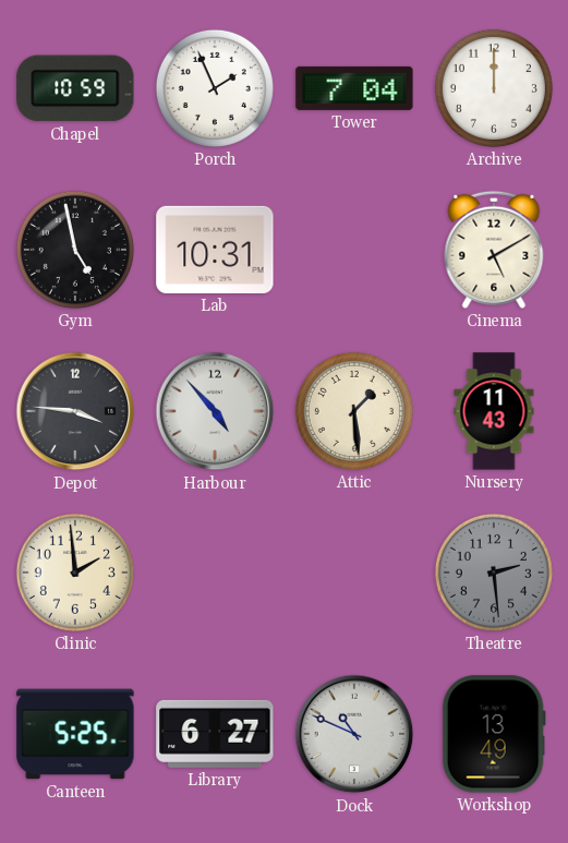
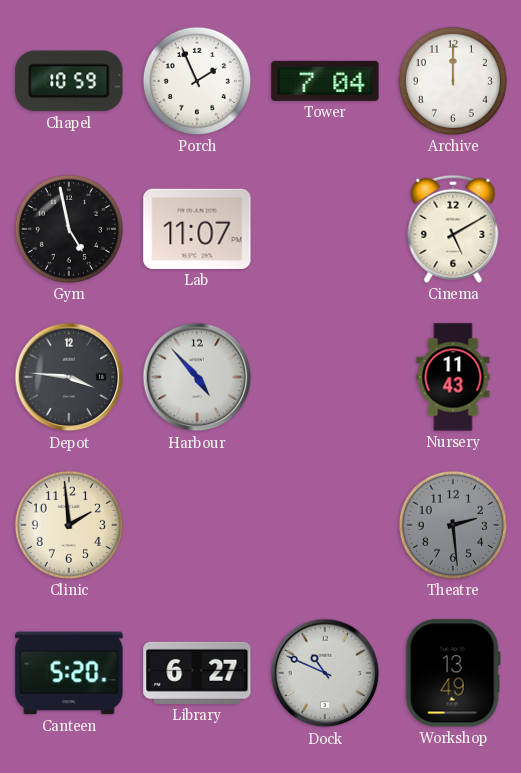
Lab: 10:31 -> 11:07
Attic: 1:29 -> none
Canteen: 5:25 -> 5:20
